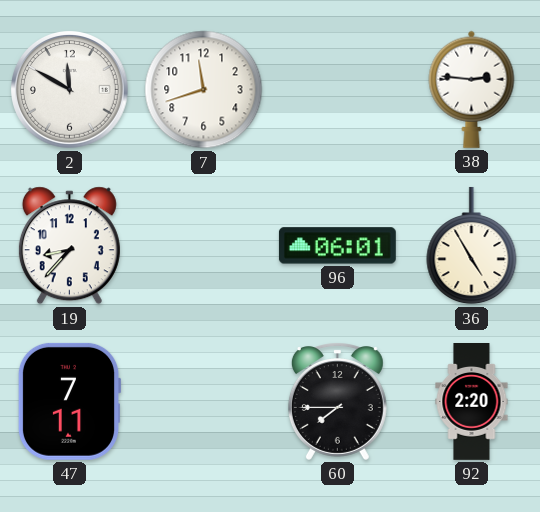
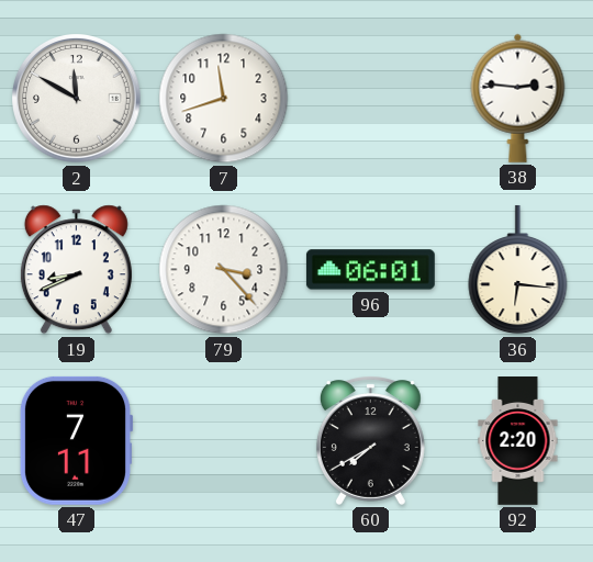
19: 8:37 -> 8:41
79: none -> 3:23
36: 4:55 -> 6:16
60: 7:45 -> 7:40
